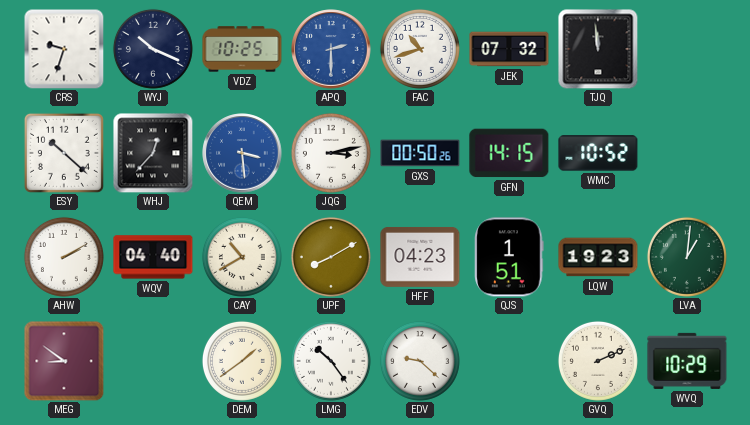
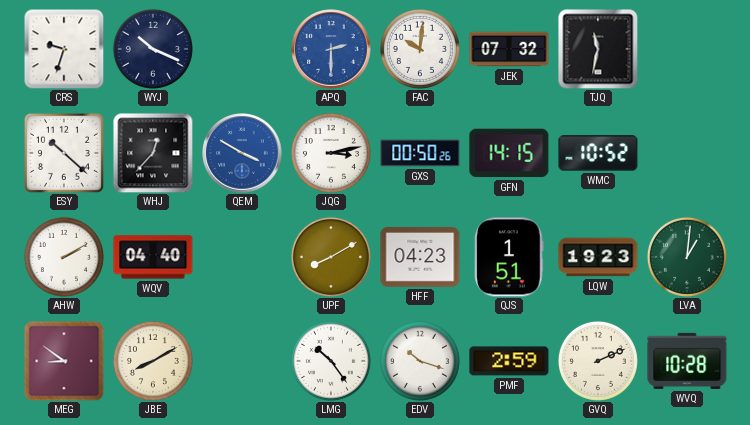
VDZ: 10:25 -> none
FAC: 10:42 -> 10:01
TJQ: 11:59 -> 11:32
QEM: 3:29 -> 3:50
CAY: 10:40 -> none
JBE: none -> 8:10
DEM: 1:39 -> none
EDV: 9:22 -> 10:18
PMF: none -> 2:59
WVQ: 10:29 -> 10:28
